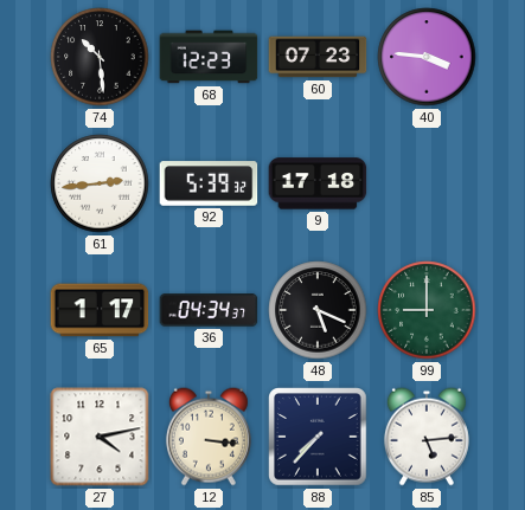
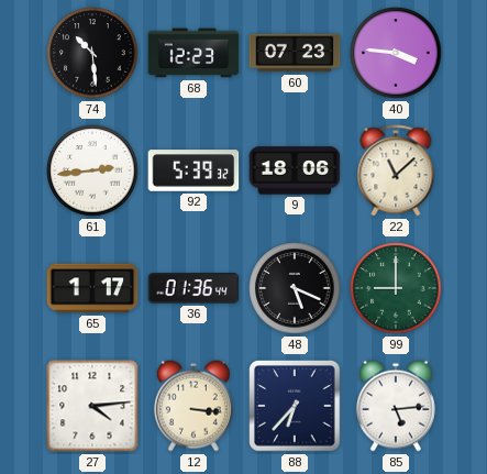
9: 17:18 -> 18:06
22: none -> 11:08
36: 04:34 -> 01:36
27: 4:13 -> 4:14
88: 7:37 -> 6:37
